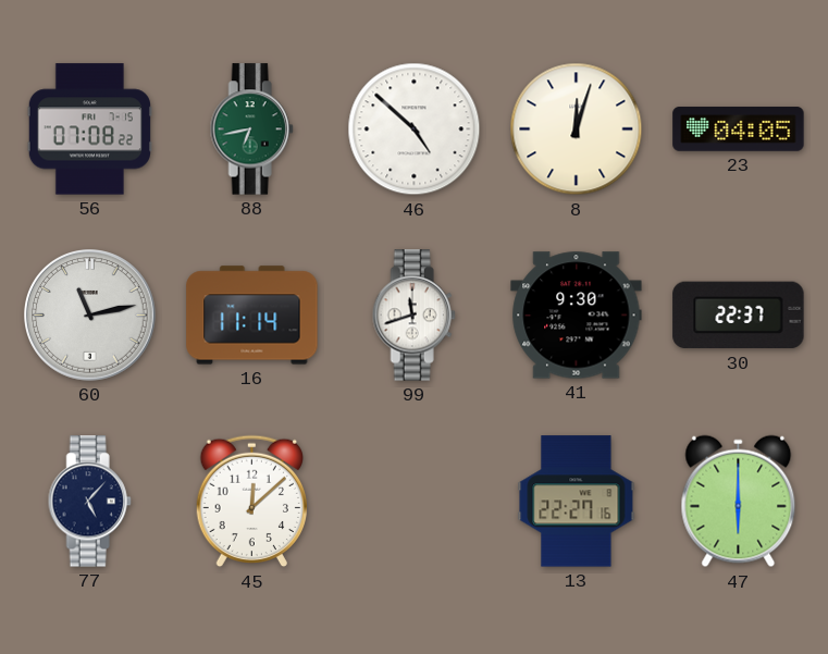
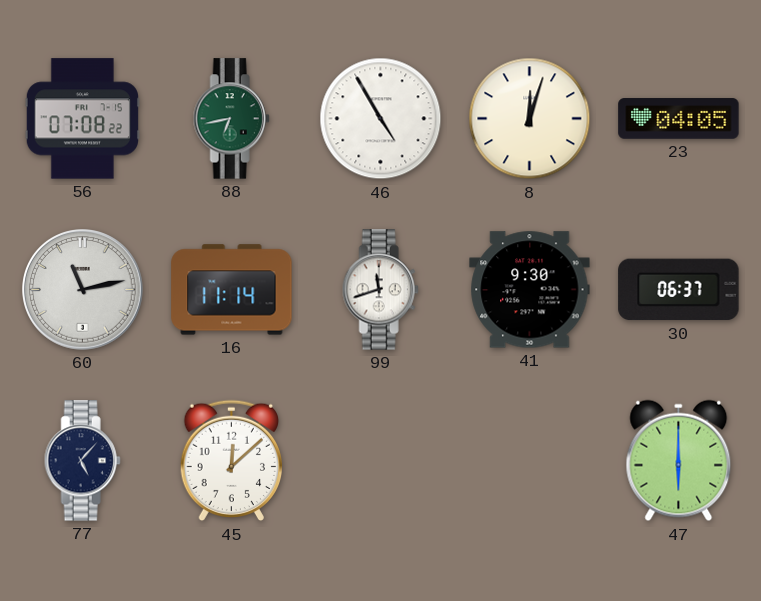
46: 4:52 -> 4:55
30: 22:37 -> 06:37
13: 22:27 -> none
